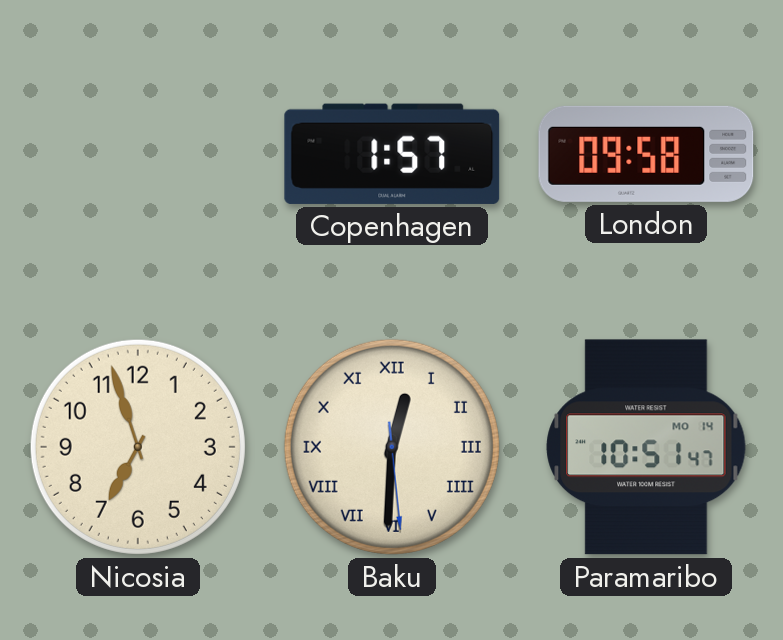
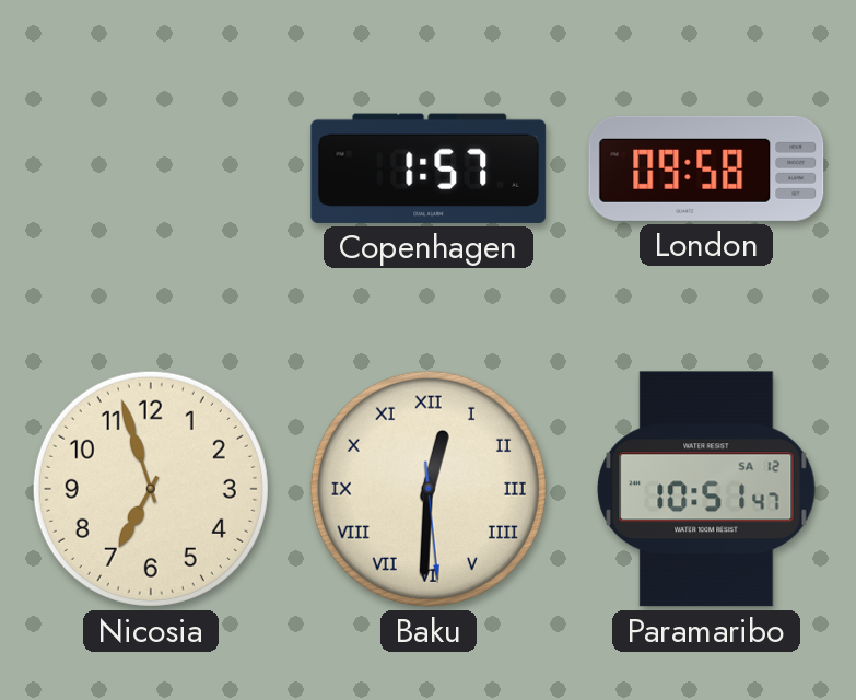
Paramaribo date: MO 14 -> SA 12
